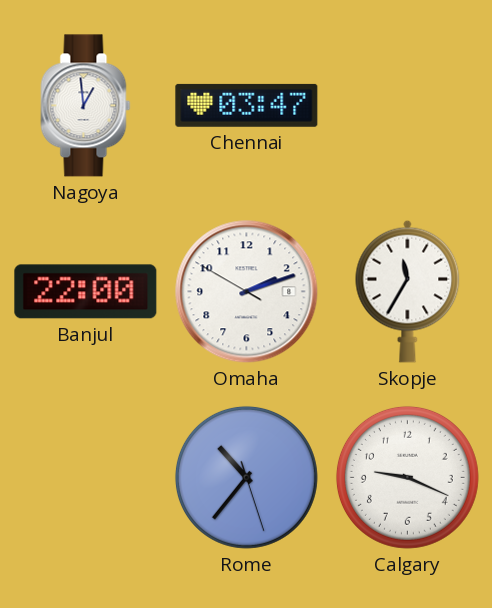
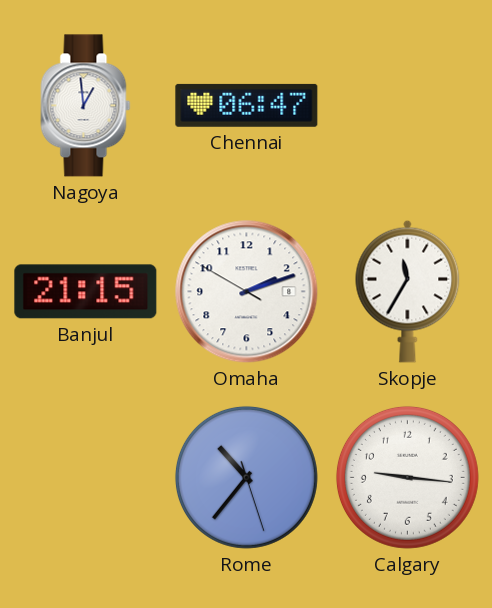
Chennai: 03:47 -> 06:47
Banjul: 22:00 -> 21:15
Calgary: 9:19 -> 9:16
